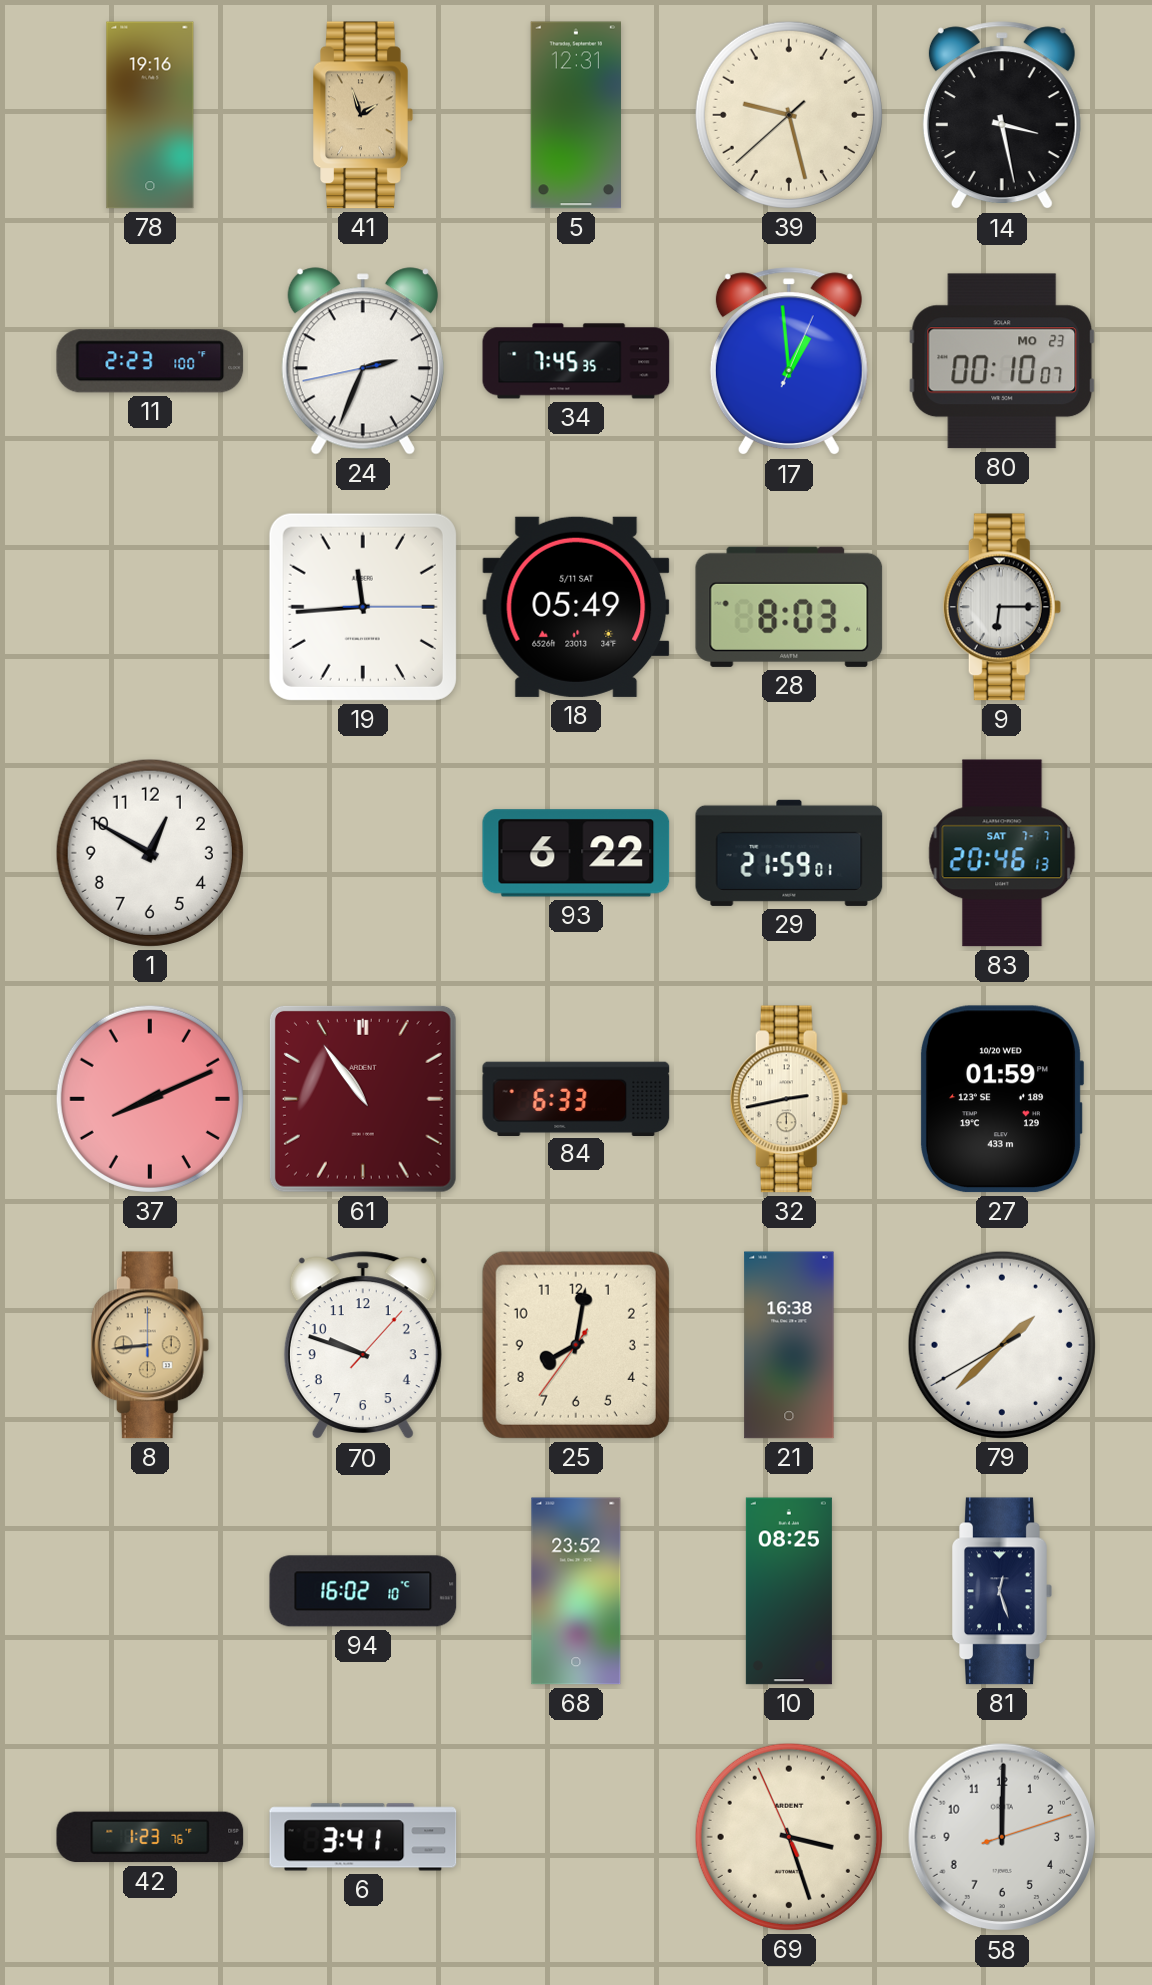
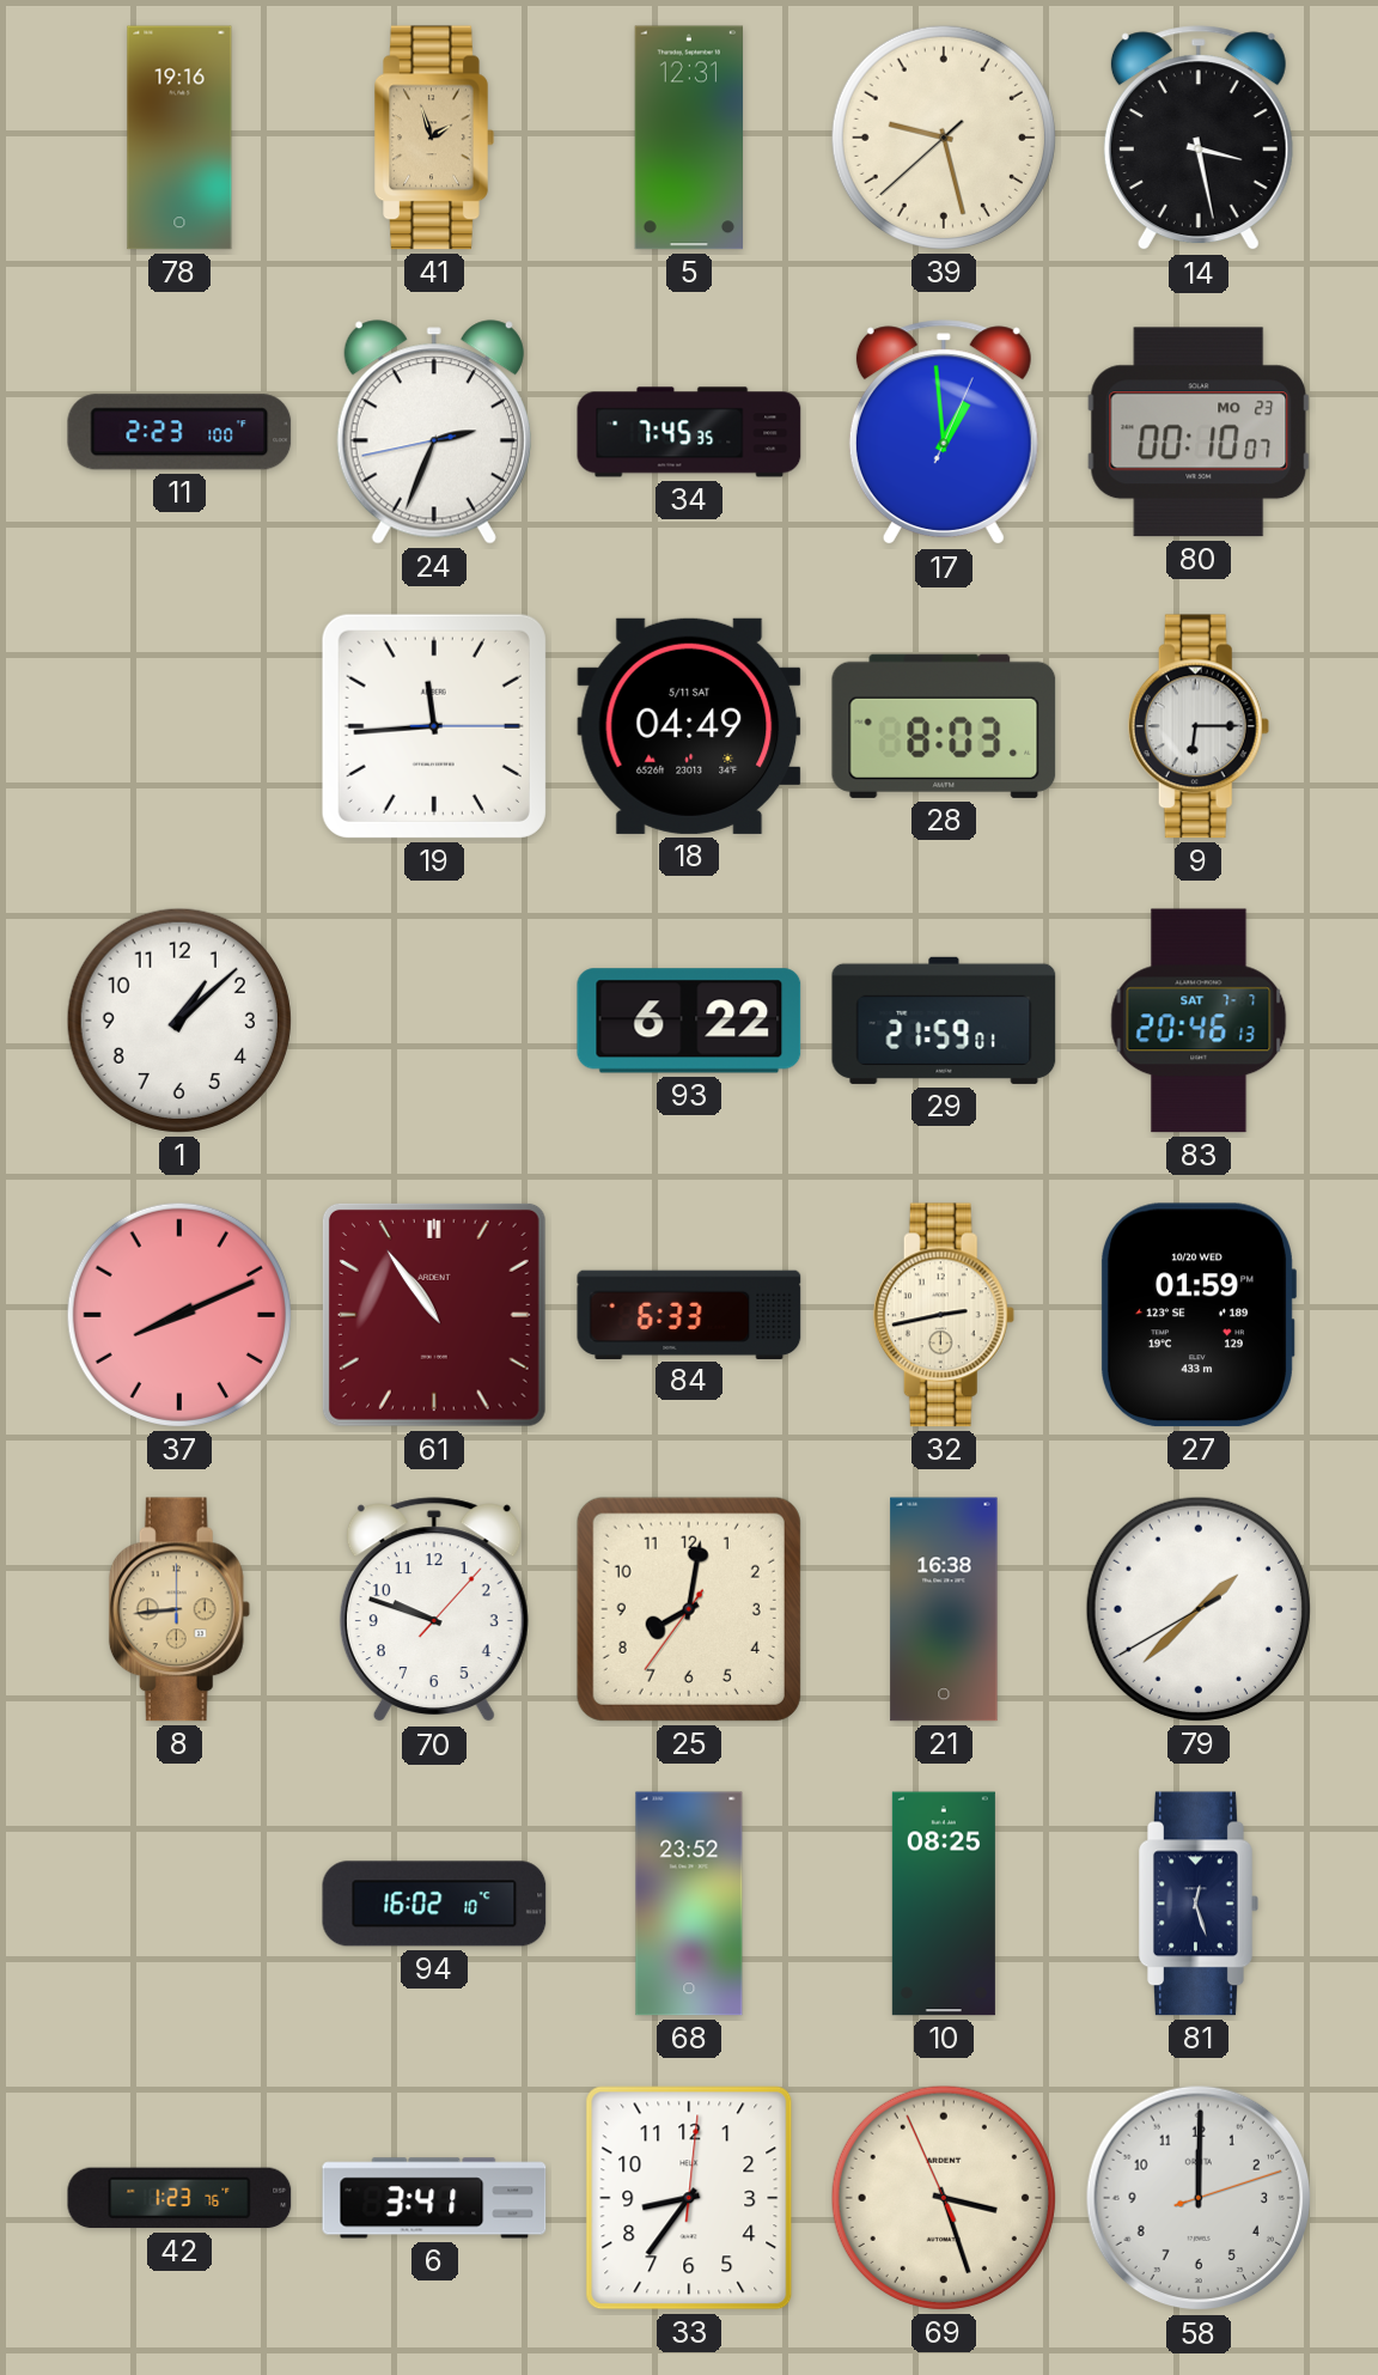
18: 05:49 -> 04:49
1: 12:50 -> 1:08
33: none -> 8:36
